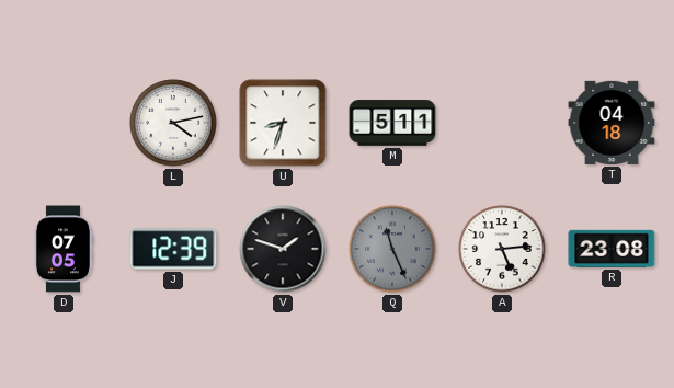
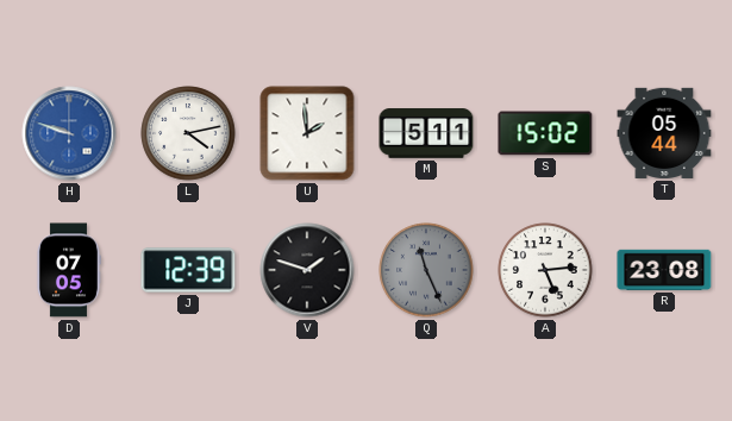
H: none -> 9:48
U: 8:33 -> 1:59
S: none -> 15:02
T: 04:18 -> 05:44
